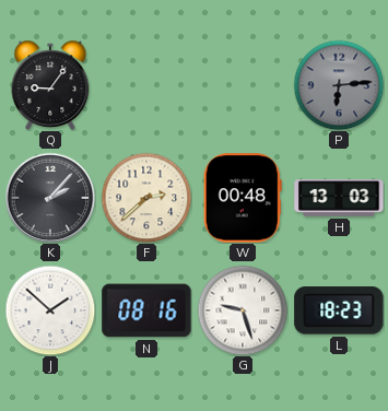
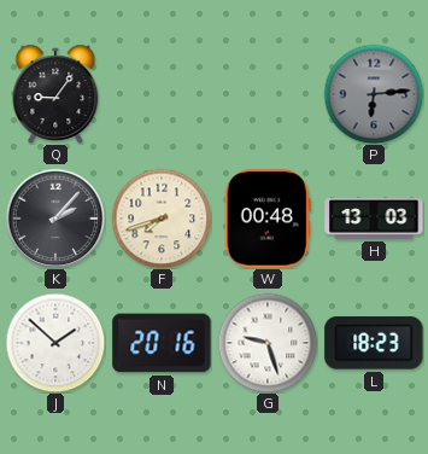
F: 2:38 -> 7:42
N: 08:16 -> 20:16
